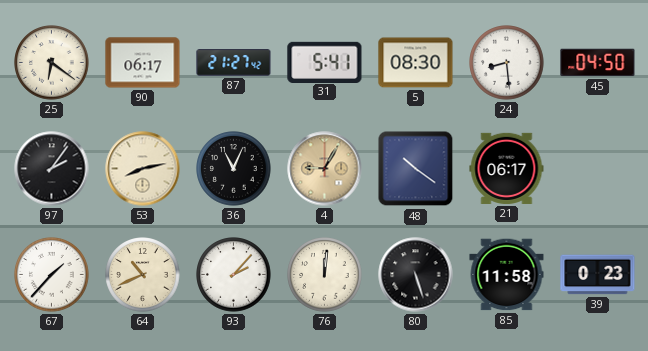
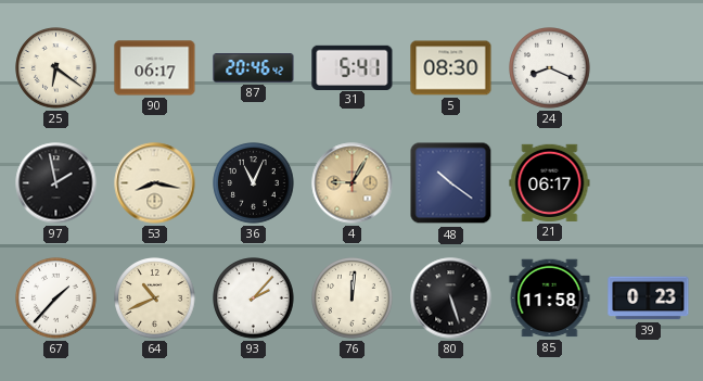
87: 21:27 -> 20:46
24: 8:29 -> 8:19
45: 04:50 -> none
97: 2:06 -> 1:58
53: 8:13 -> 8:17
